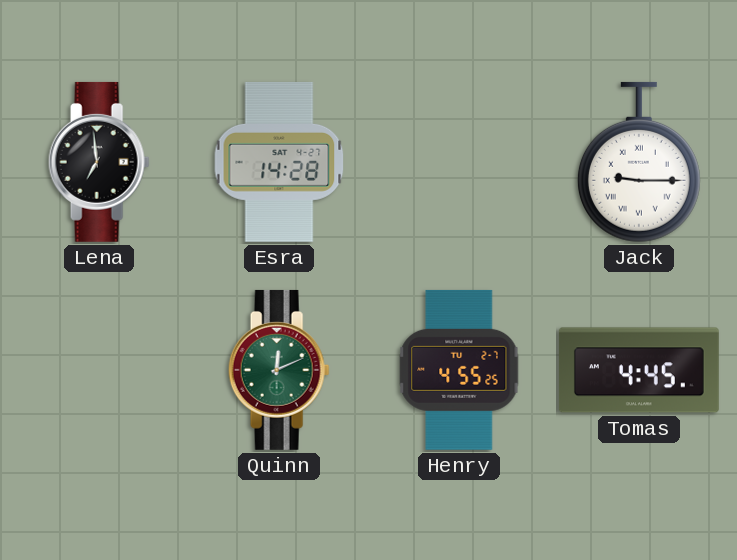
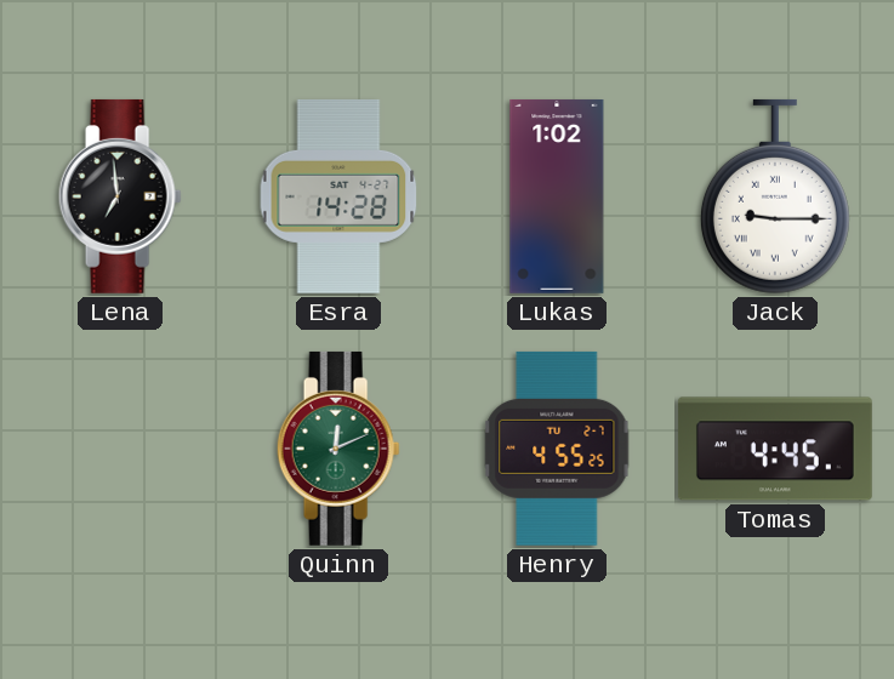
Lukas: none -> 1:02
